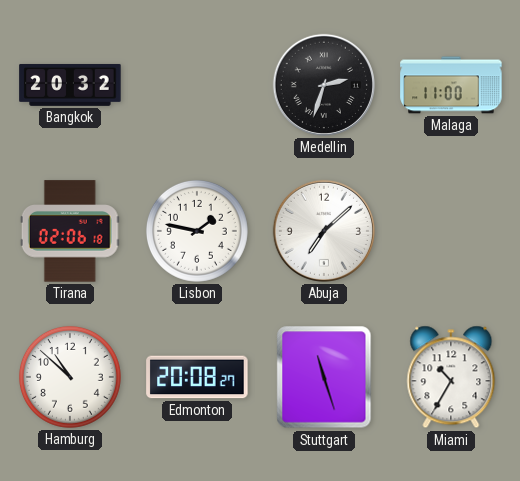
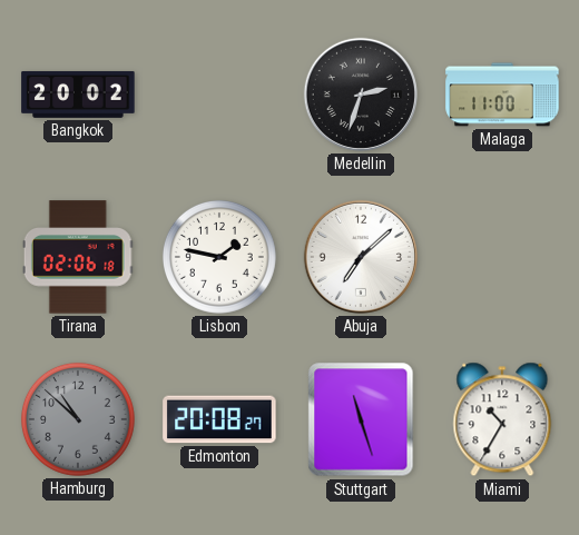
Bangkok: 20:32 -> 20:02
Hamburg dial: white -> grey
